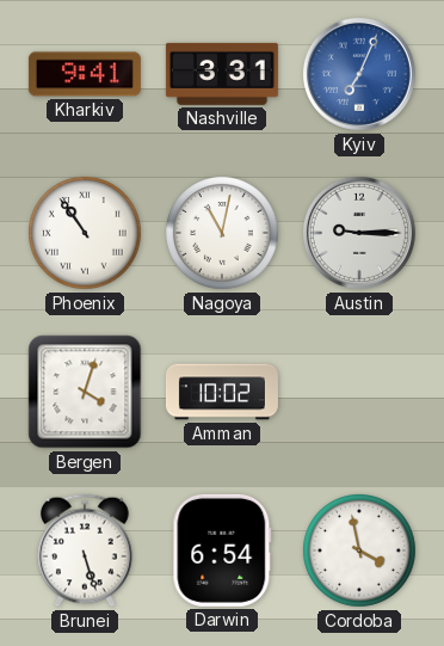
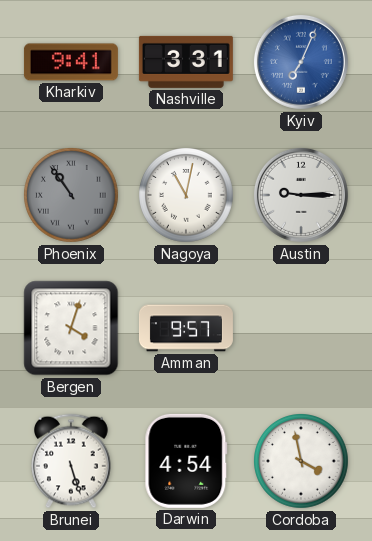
Phoenix dial: white -> grey
Amman: 10:02 -> 9:57
Darwin: 6:54 -> 4:54
